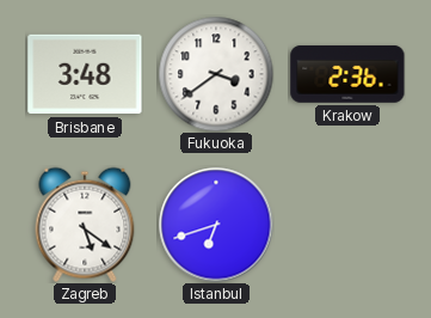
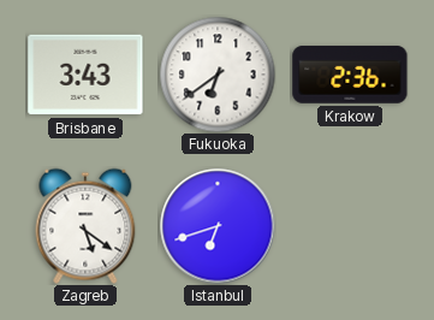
Brisbane: 3:48 -> 3:43
Fukuoka: 3:39 -> 6:39
